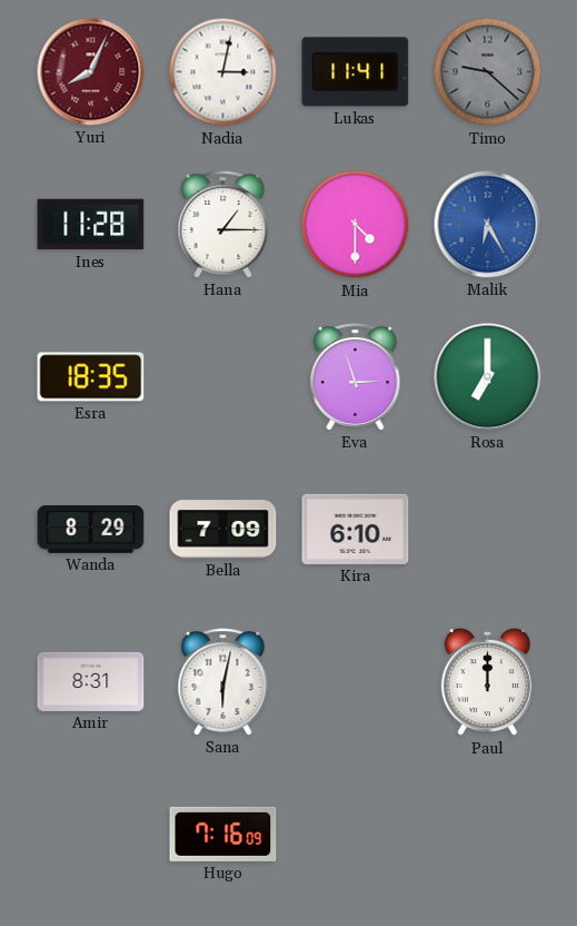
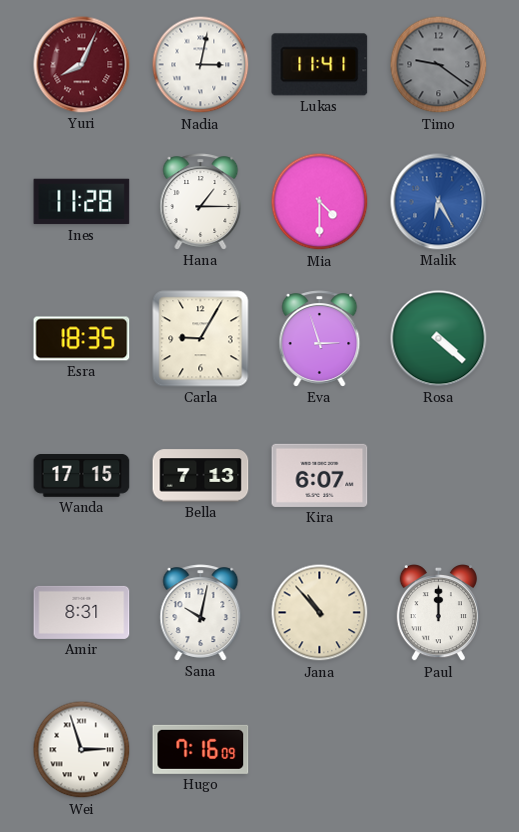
Timo: 9:22 -> 9:21
Carla: none -> 9:05
Rosa: 7:00 -> 4:22
Wanda: 8:29 -> 17:15
Bella: 7:09 -> 7:13
Kira: 6:10 -> 6:07
Sana: 6:02 -> 10:02
Jana: none -> 10:53
Wei: none -> 2:57
